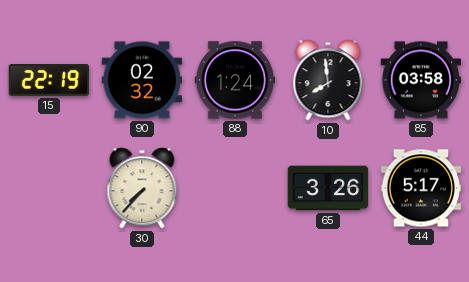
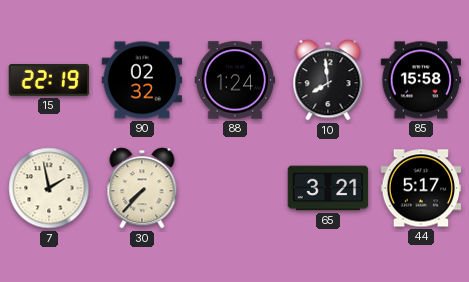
85: 03:58 -> 15:58
7: none -> 1:58
65: 3:26 -> 3:21
